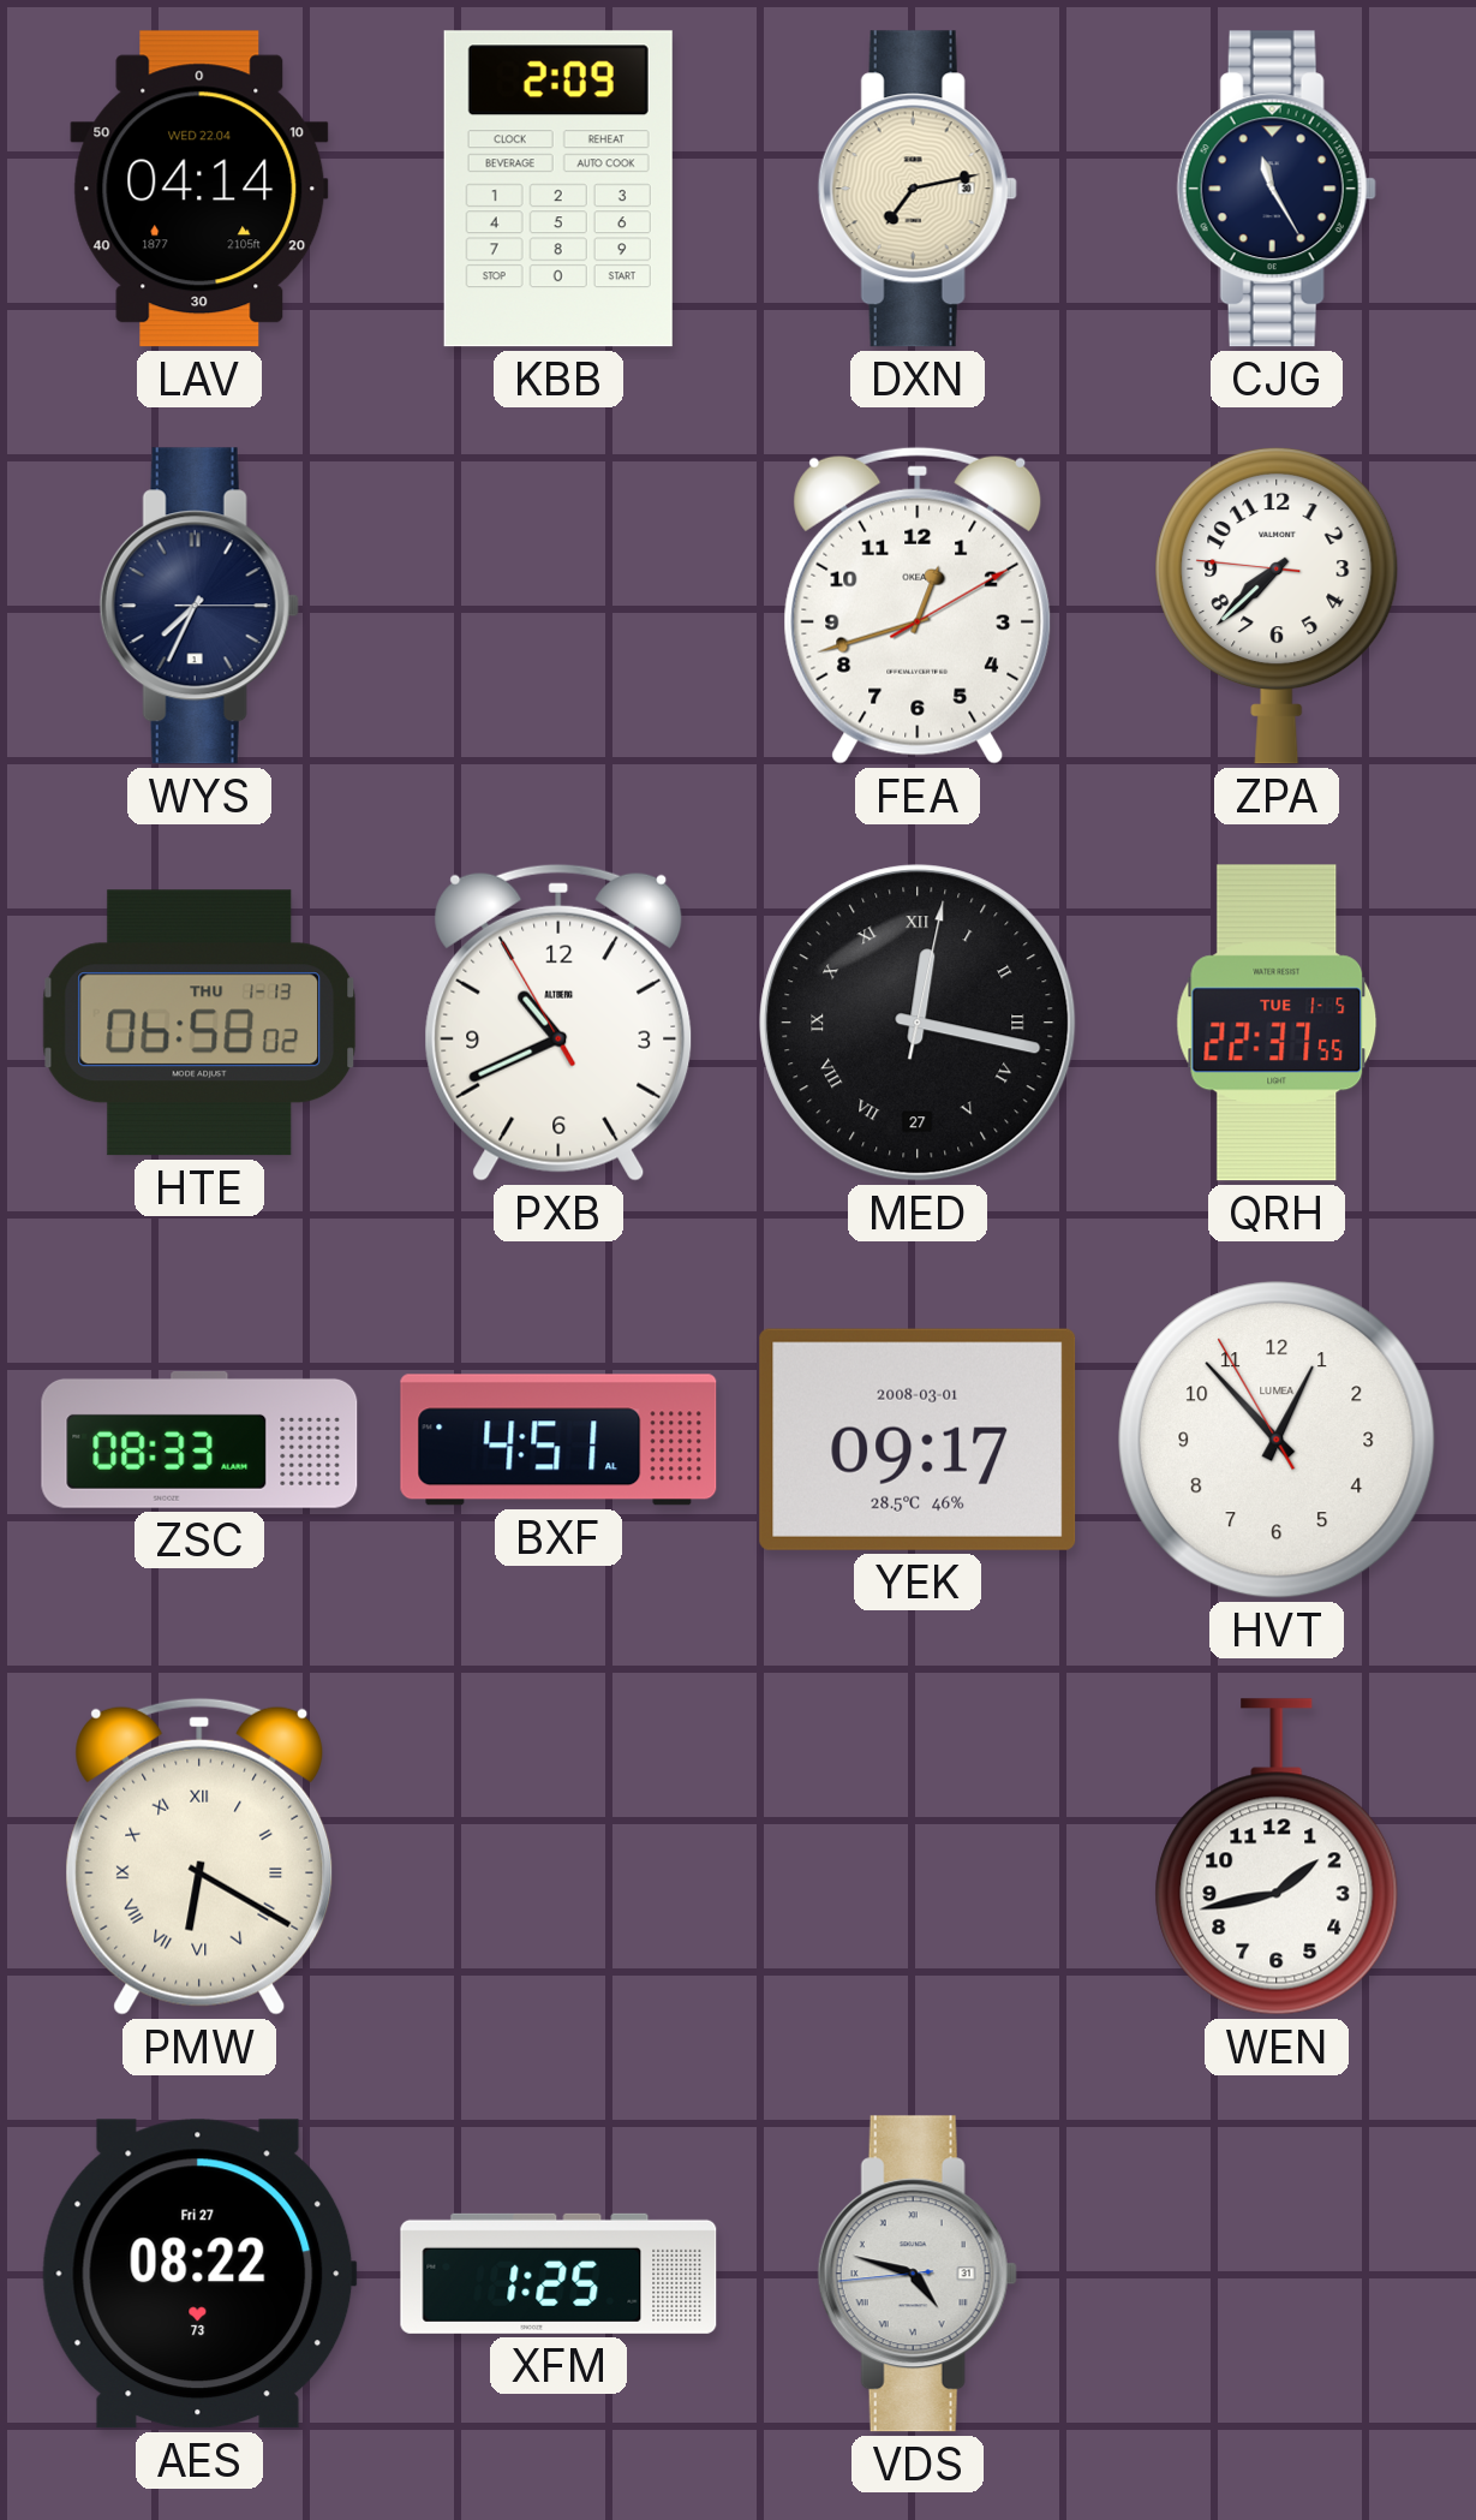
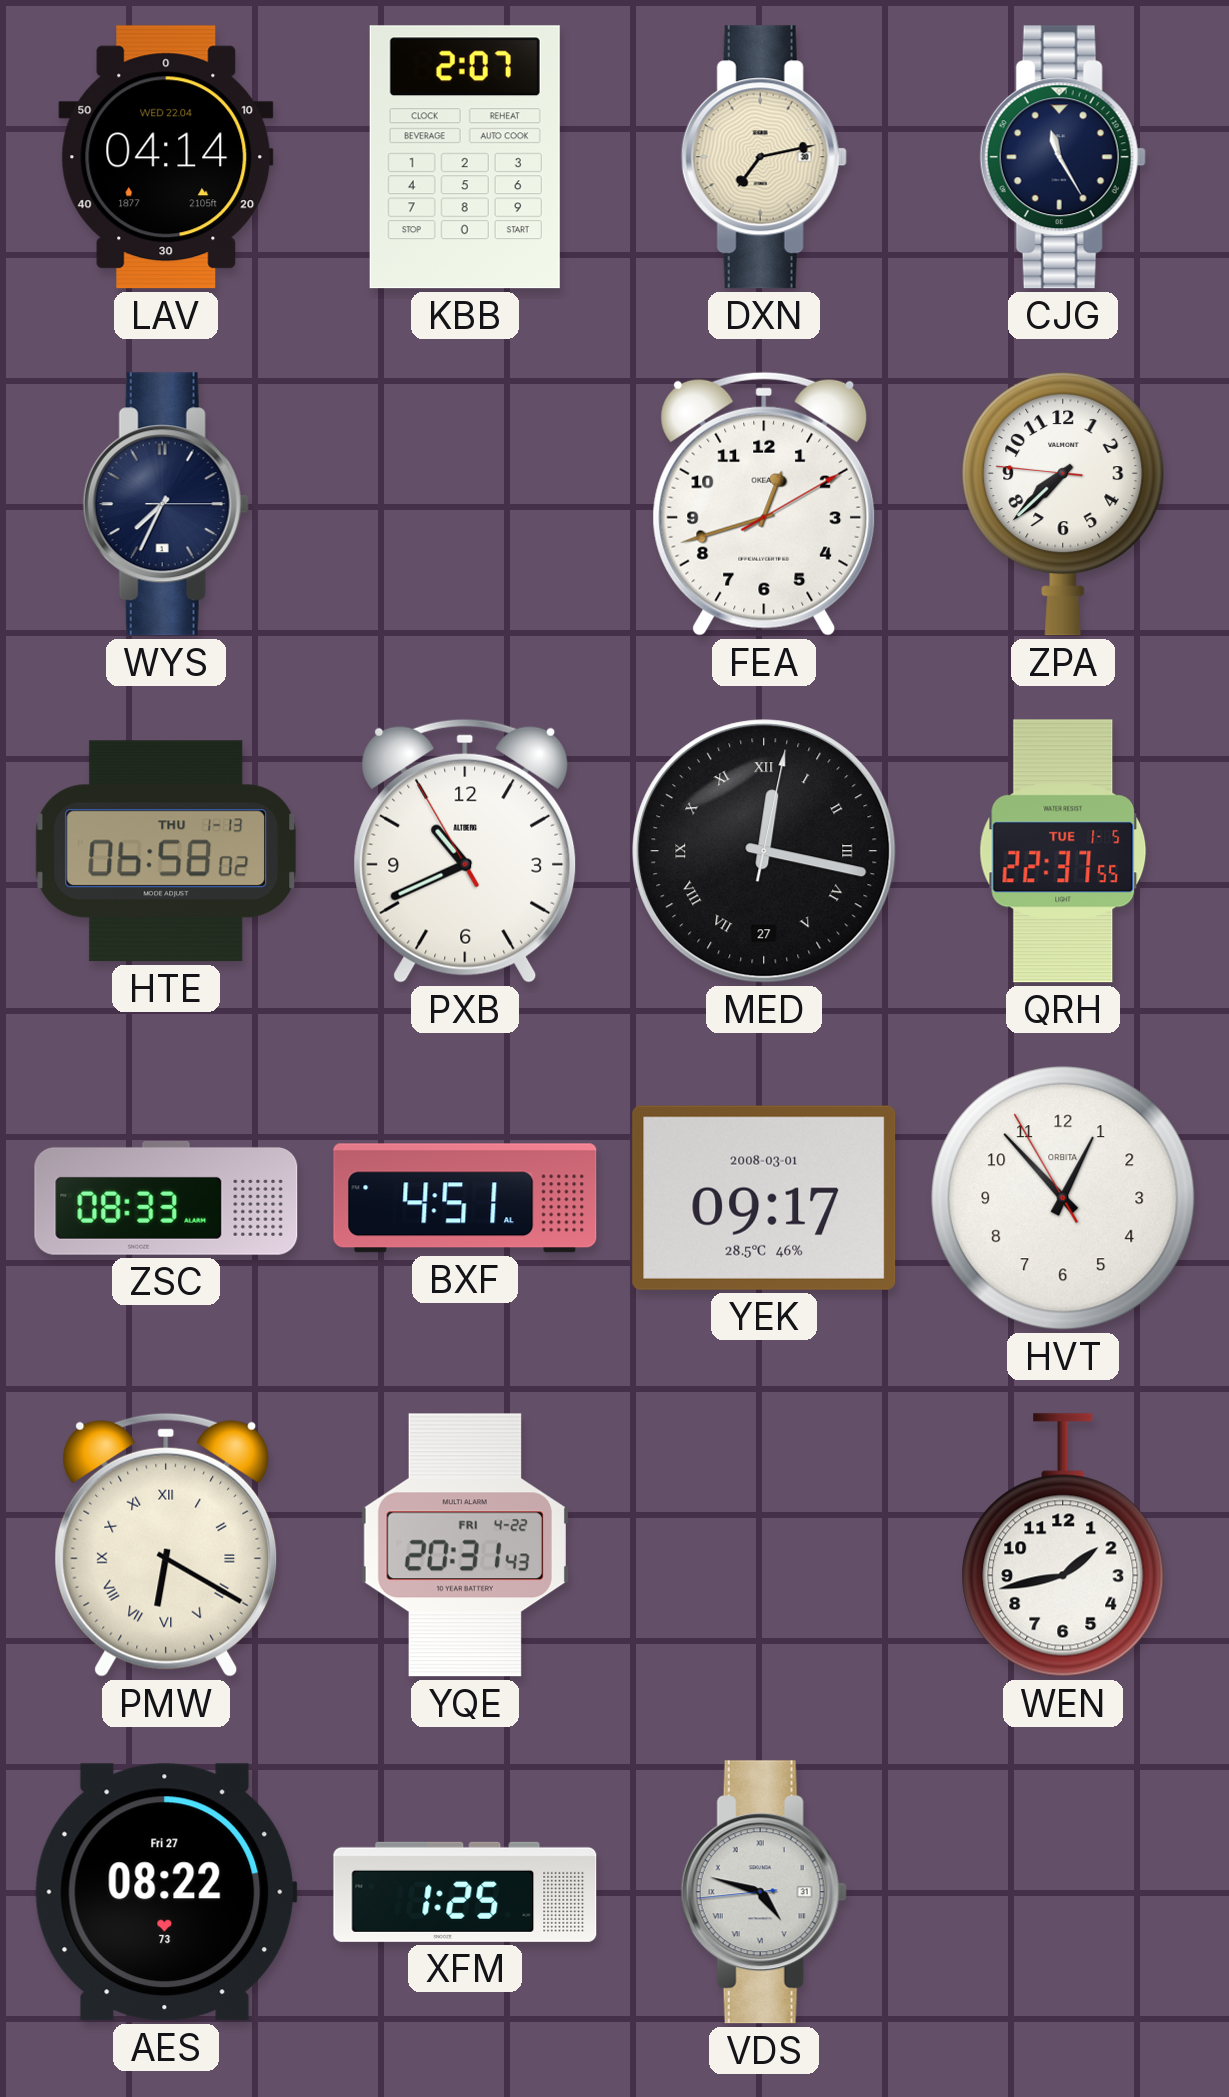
KBB: 2:09 -> 2:07
HVT brand: LUMEA -> ORBITA
YQE: none -> 20:31
